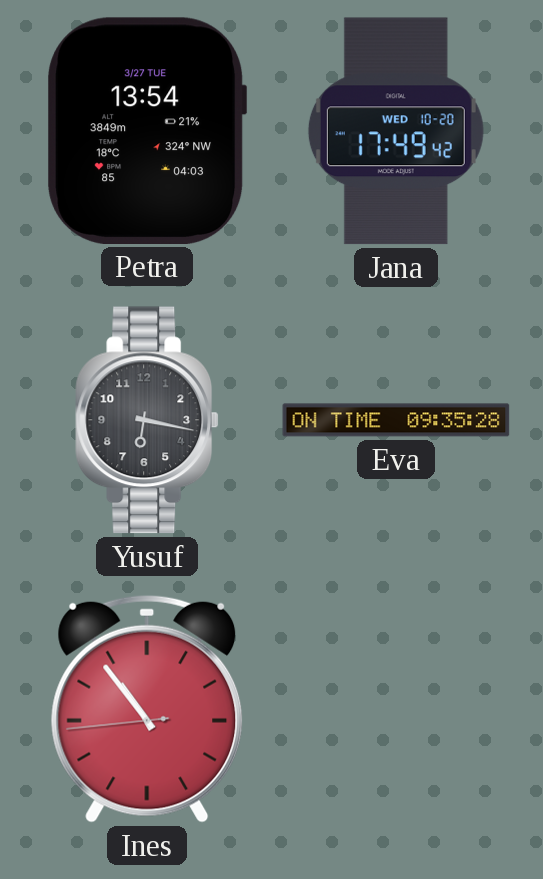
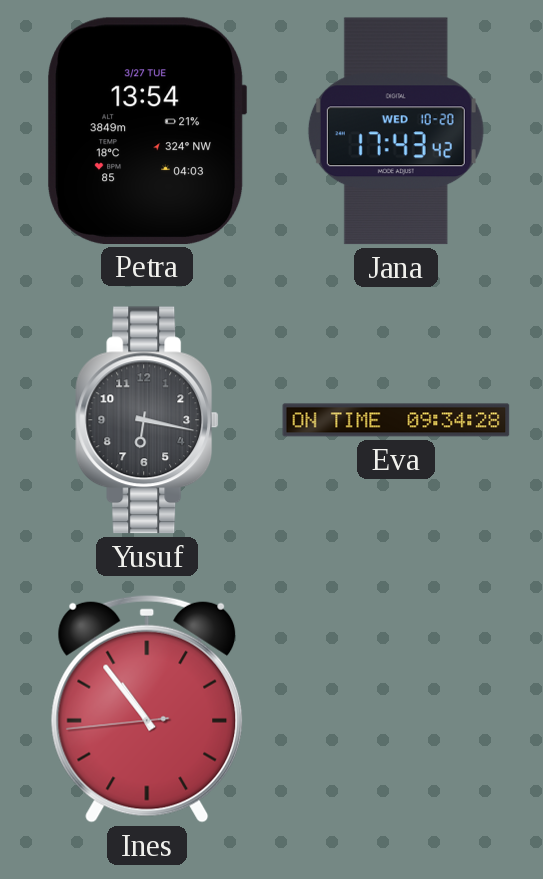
Jana: 17:49 -> 17:43
Eva: 09:35 -> 09:34
